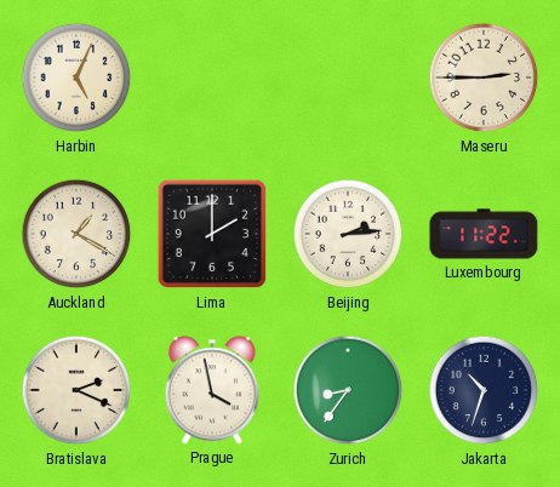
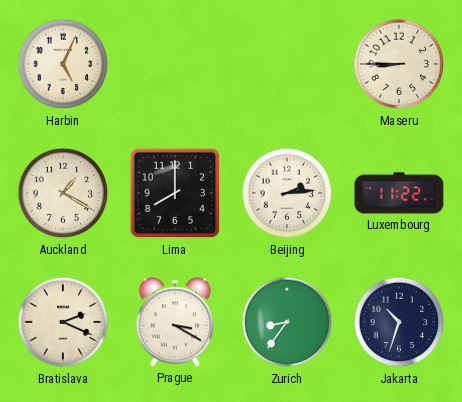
Maseru: 2:45 -> 8:45
Lima: 2:00 -> 8:00
Prague: 3:58 -> 3:20
